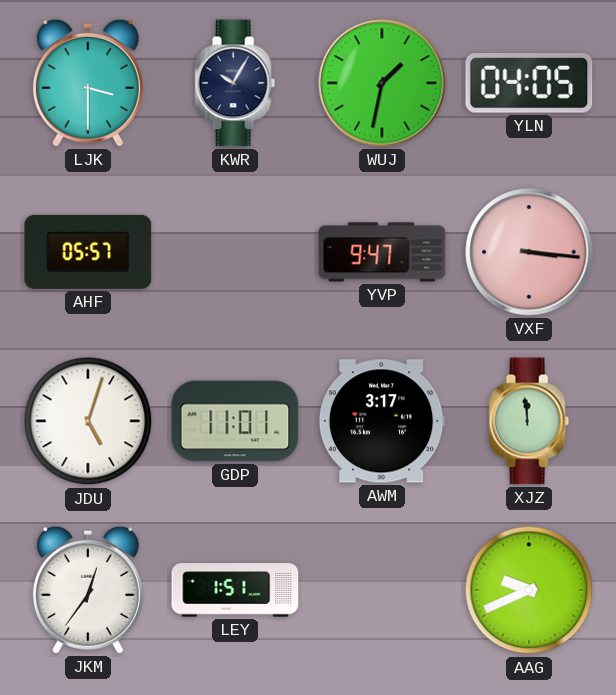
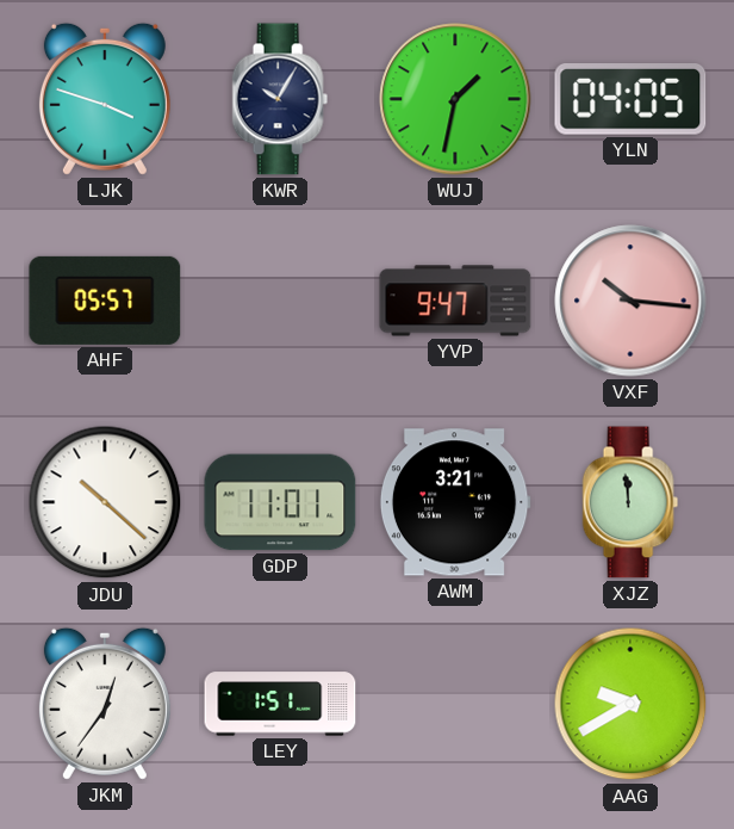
LJK: 3:30 -> 3:48
VXF: 3:16 -> 10:16
JDU: 5:03 -> 10:22
AWM: 3:17 -> 3:21
AAG: 9:41 -> 9:40
